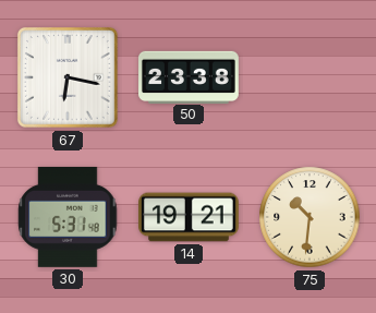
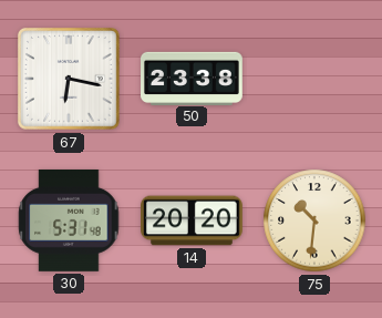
14: 19:21 -> 20:20
